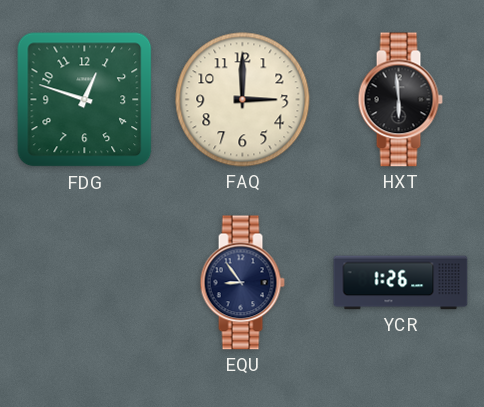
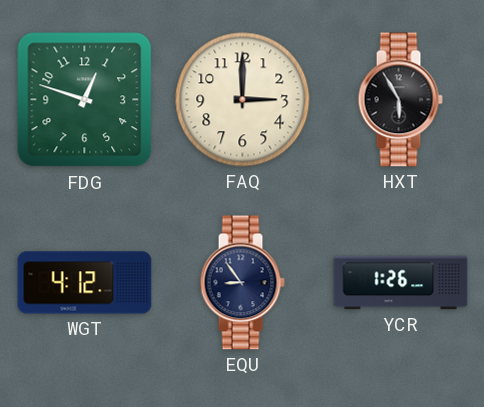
HXT: 5:59 -> 5:55
WGT: none -> 4:12
